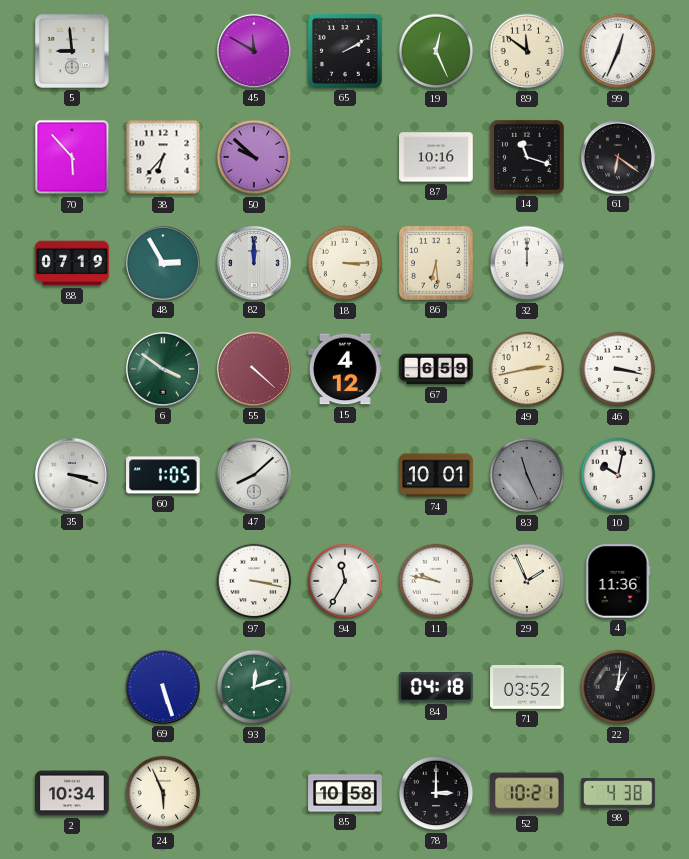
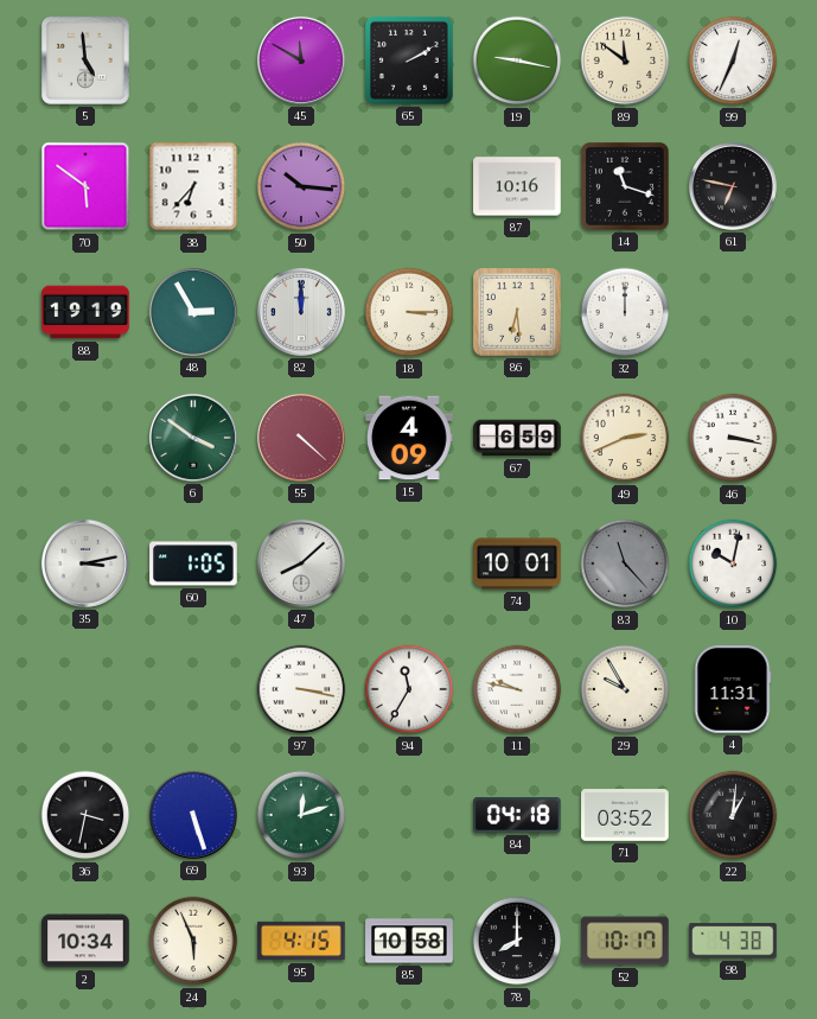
5: 8:59 -> 4:59
19: 12:26 -> 9:17
70: 5:53 -> 5:51
50: 9:52 -> 10:16
61: 6:21 -> 6:47
88: 07:19 -> 19:19
15: 4:12 -> 4:09
49: 2:43 -> 2:41
35: 3:18 -> 3:13
83: 11:26 -> 11:23
29: 1:56 -> 9:55
4: 11:36 -> 11:31
36: none -> 3:32
95: none -> 4:15
78: 3:00 -> 8:00
52: 10:21 -> 10:17
